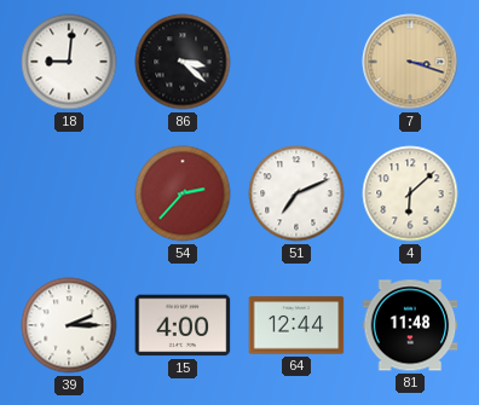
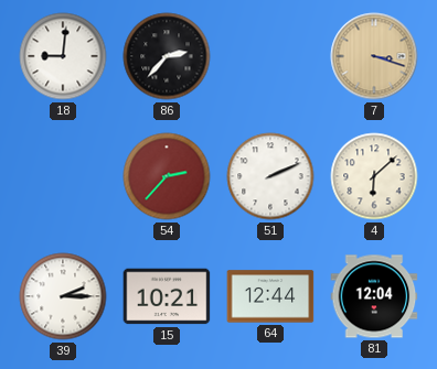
86: 3:22 -> 2:37
51: 7:11 -> 2:11
15: 4:00 -> 10:21
81: 11:48 -> 12:04
